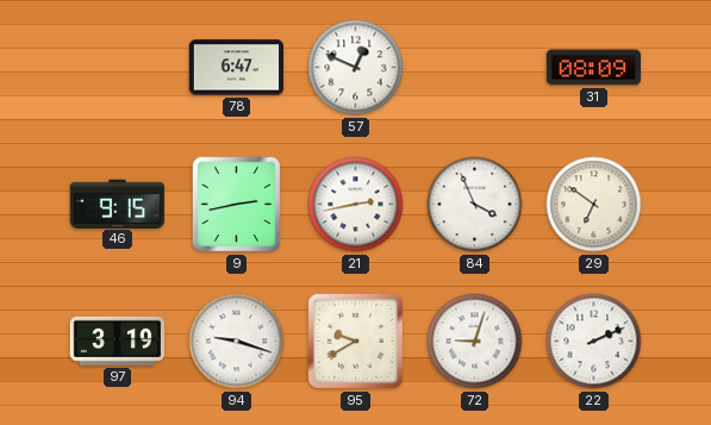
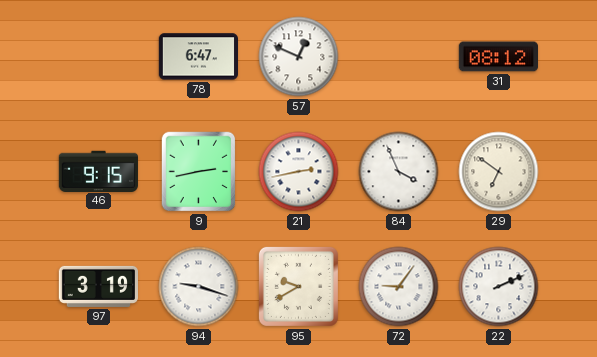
31: 08:09 -> 08:12
72: 9:03 -> 9:06
